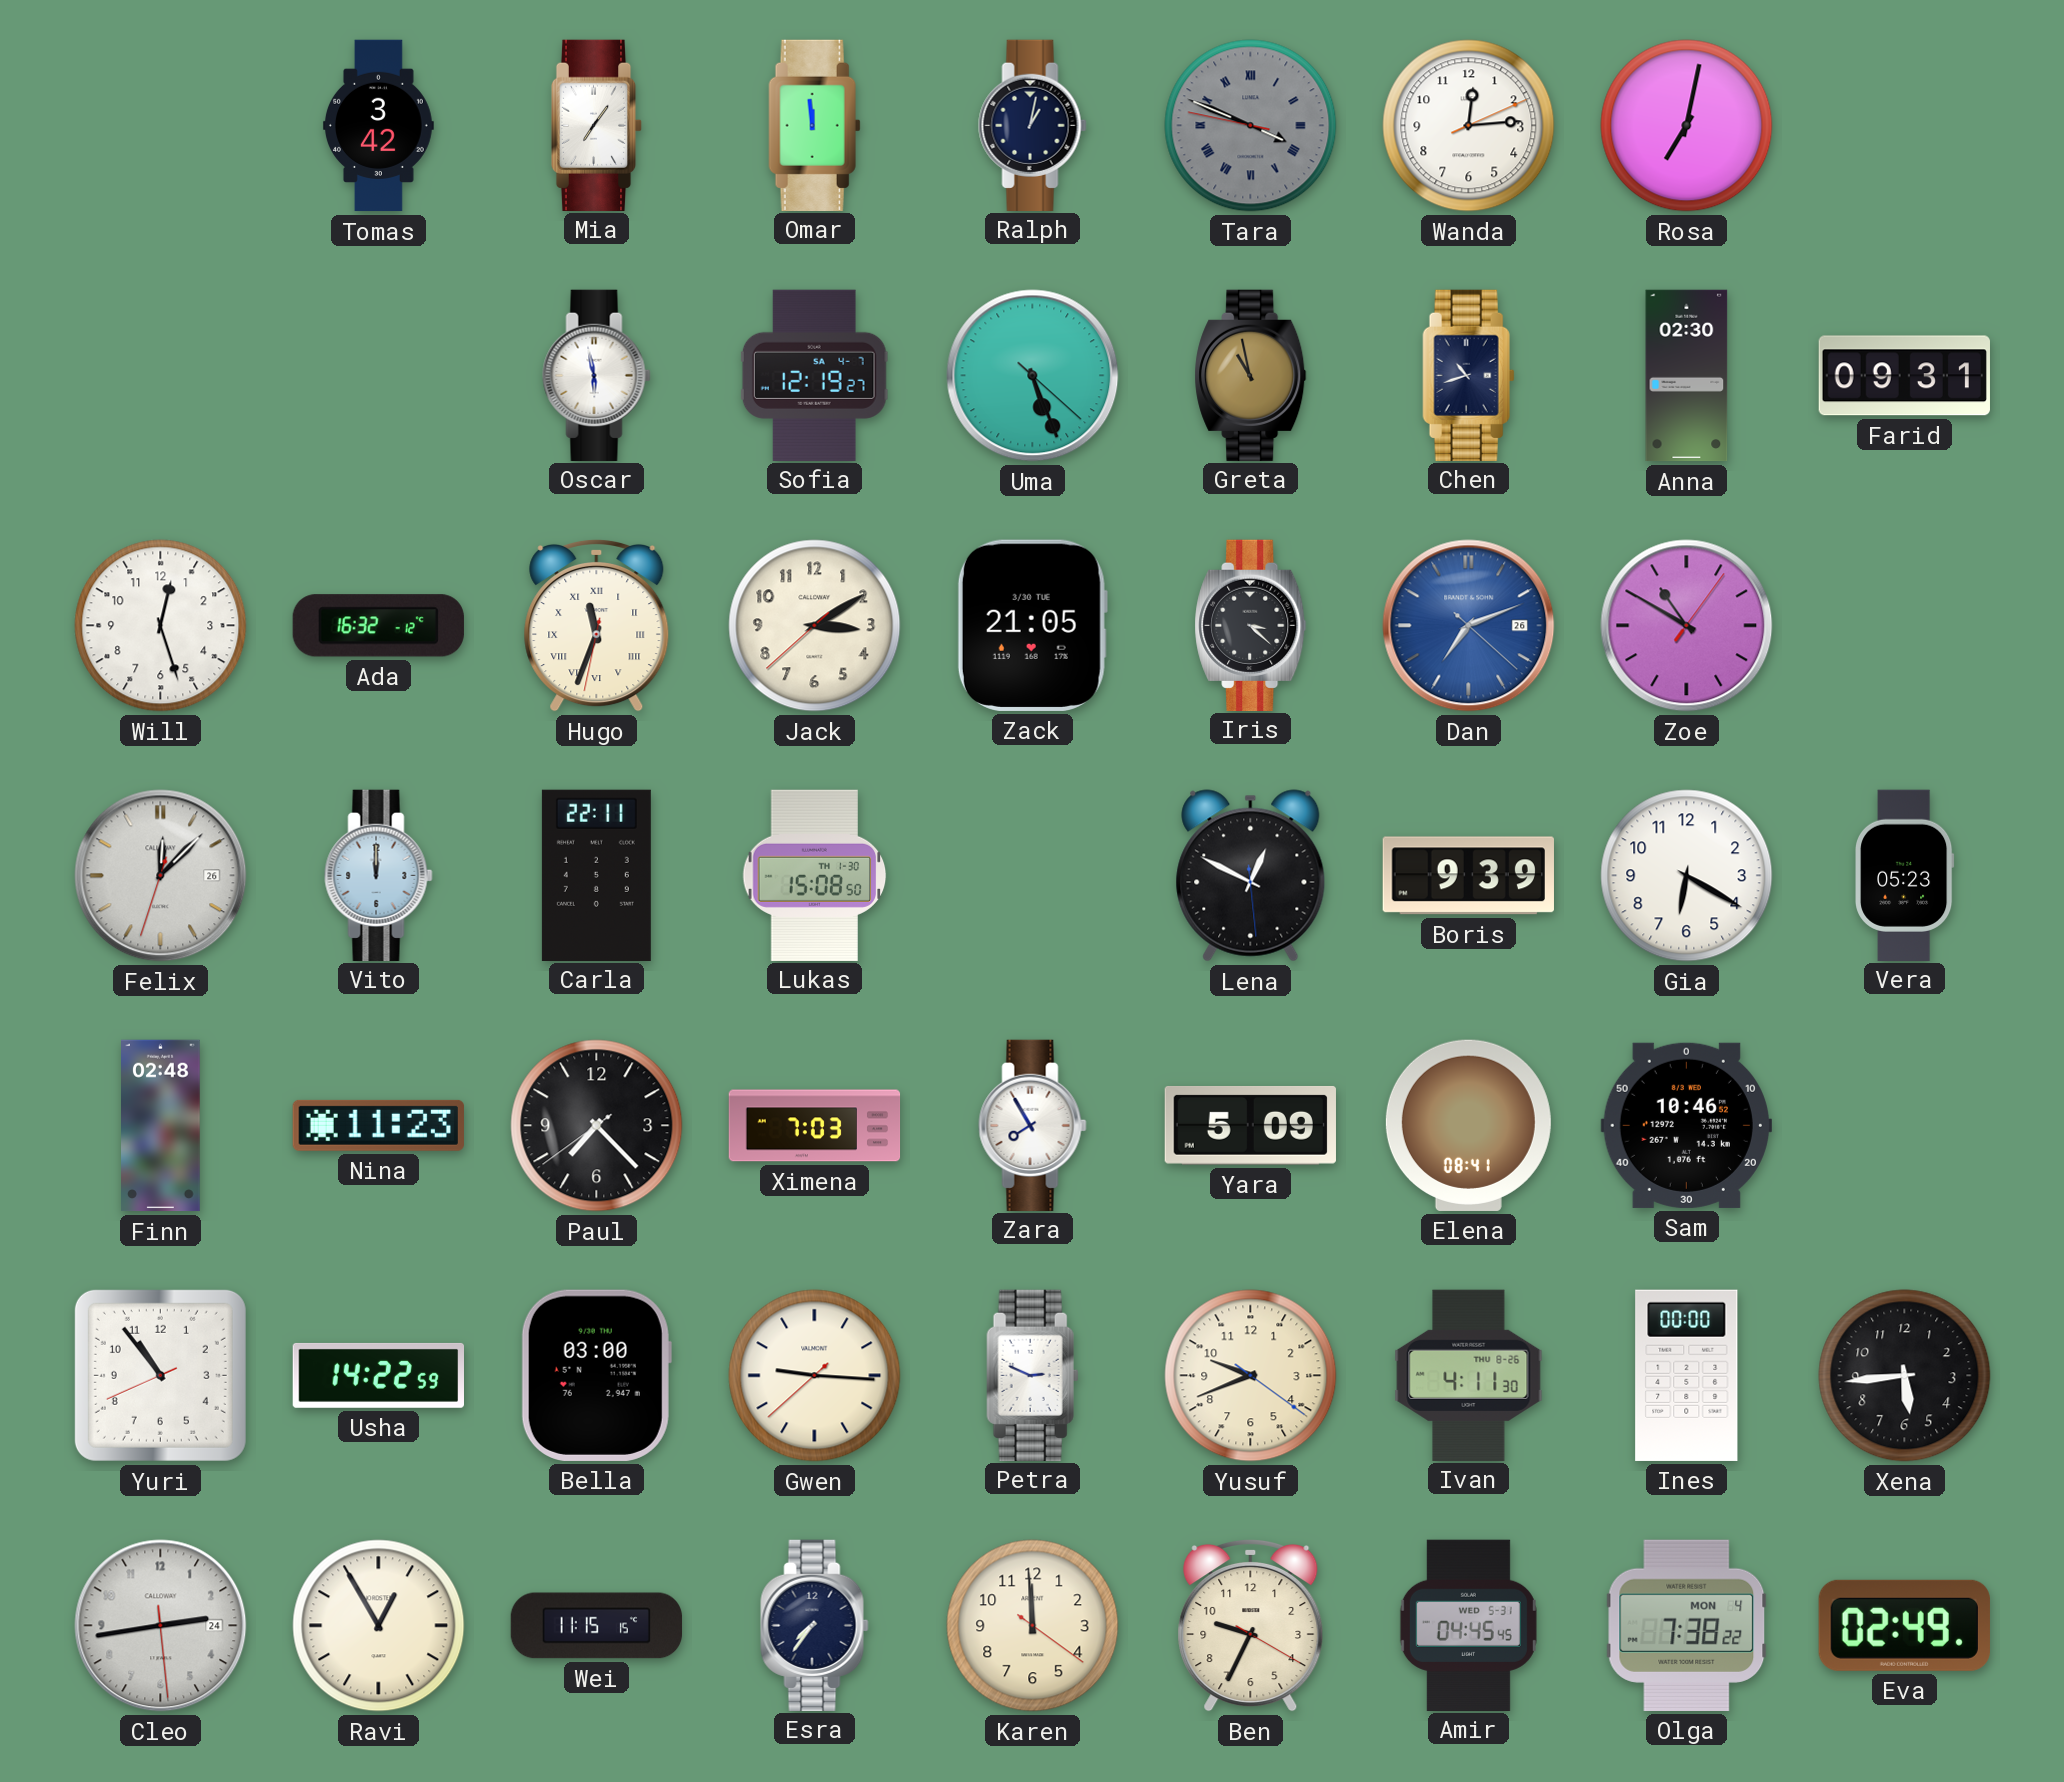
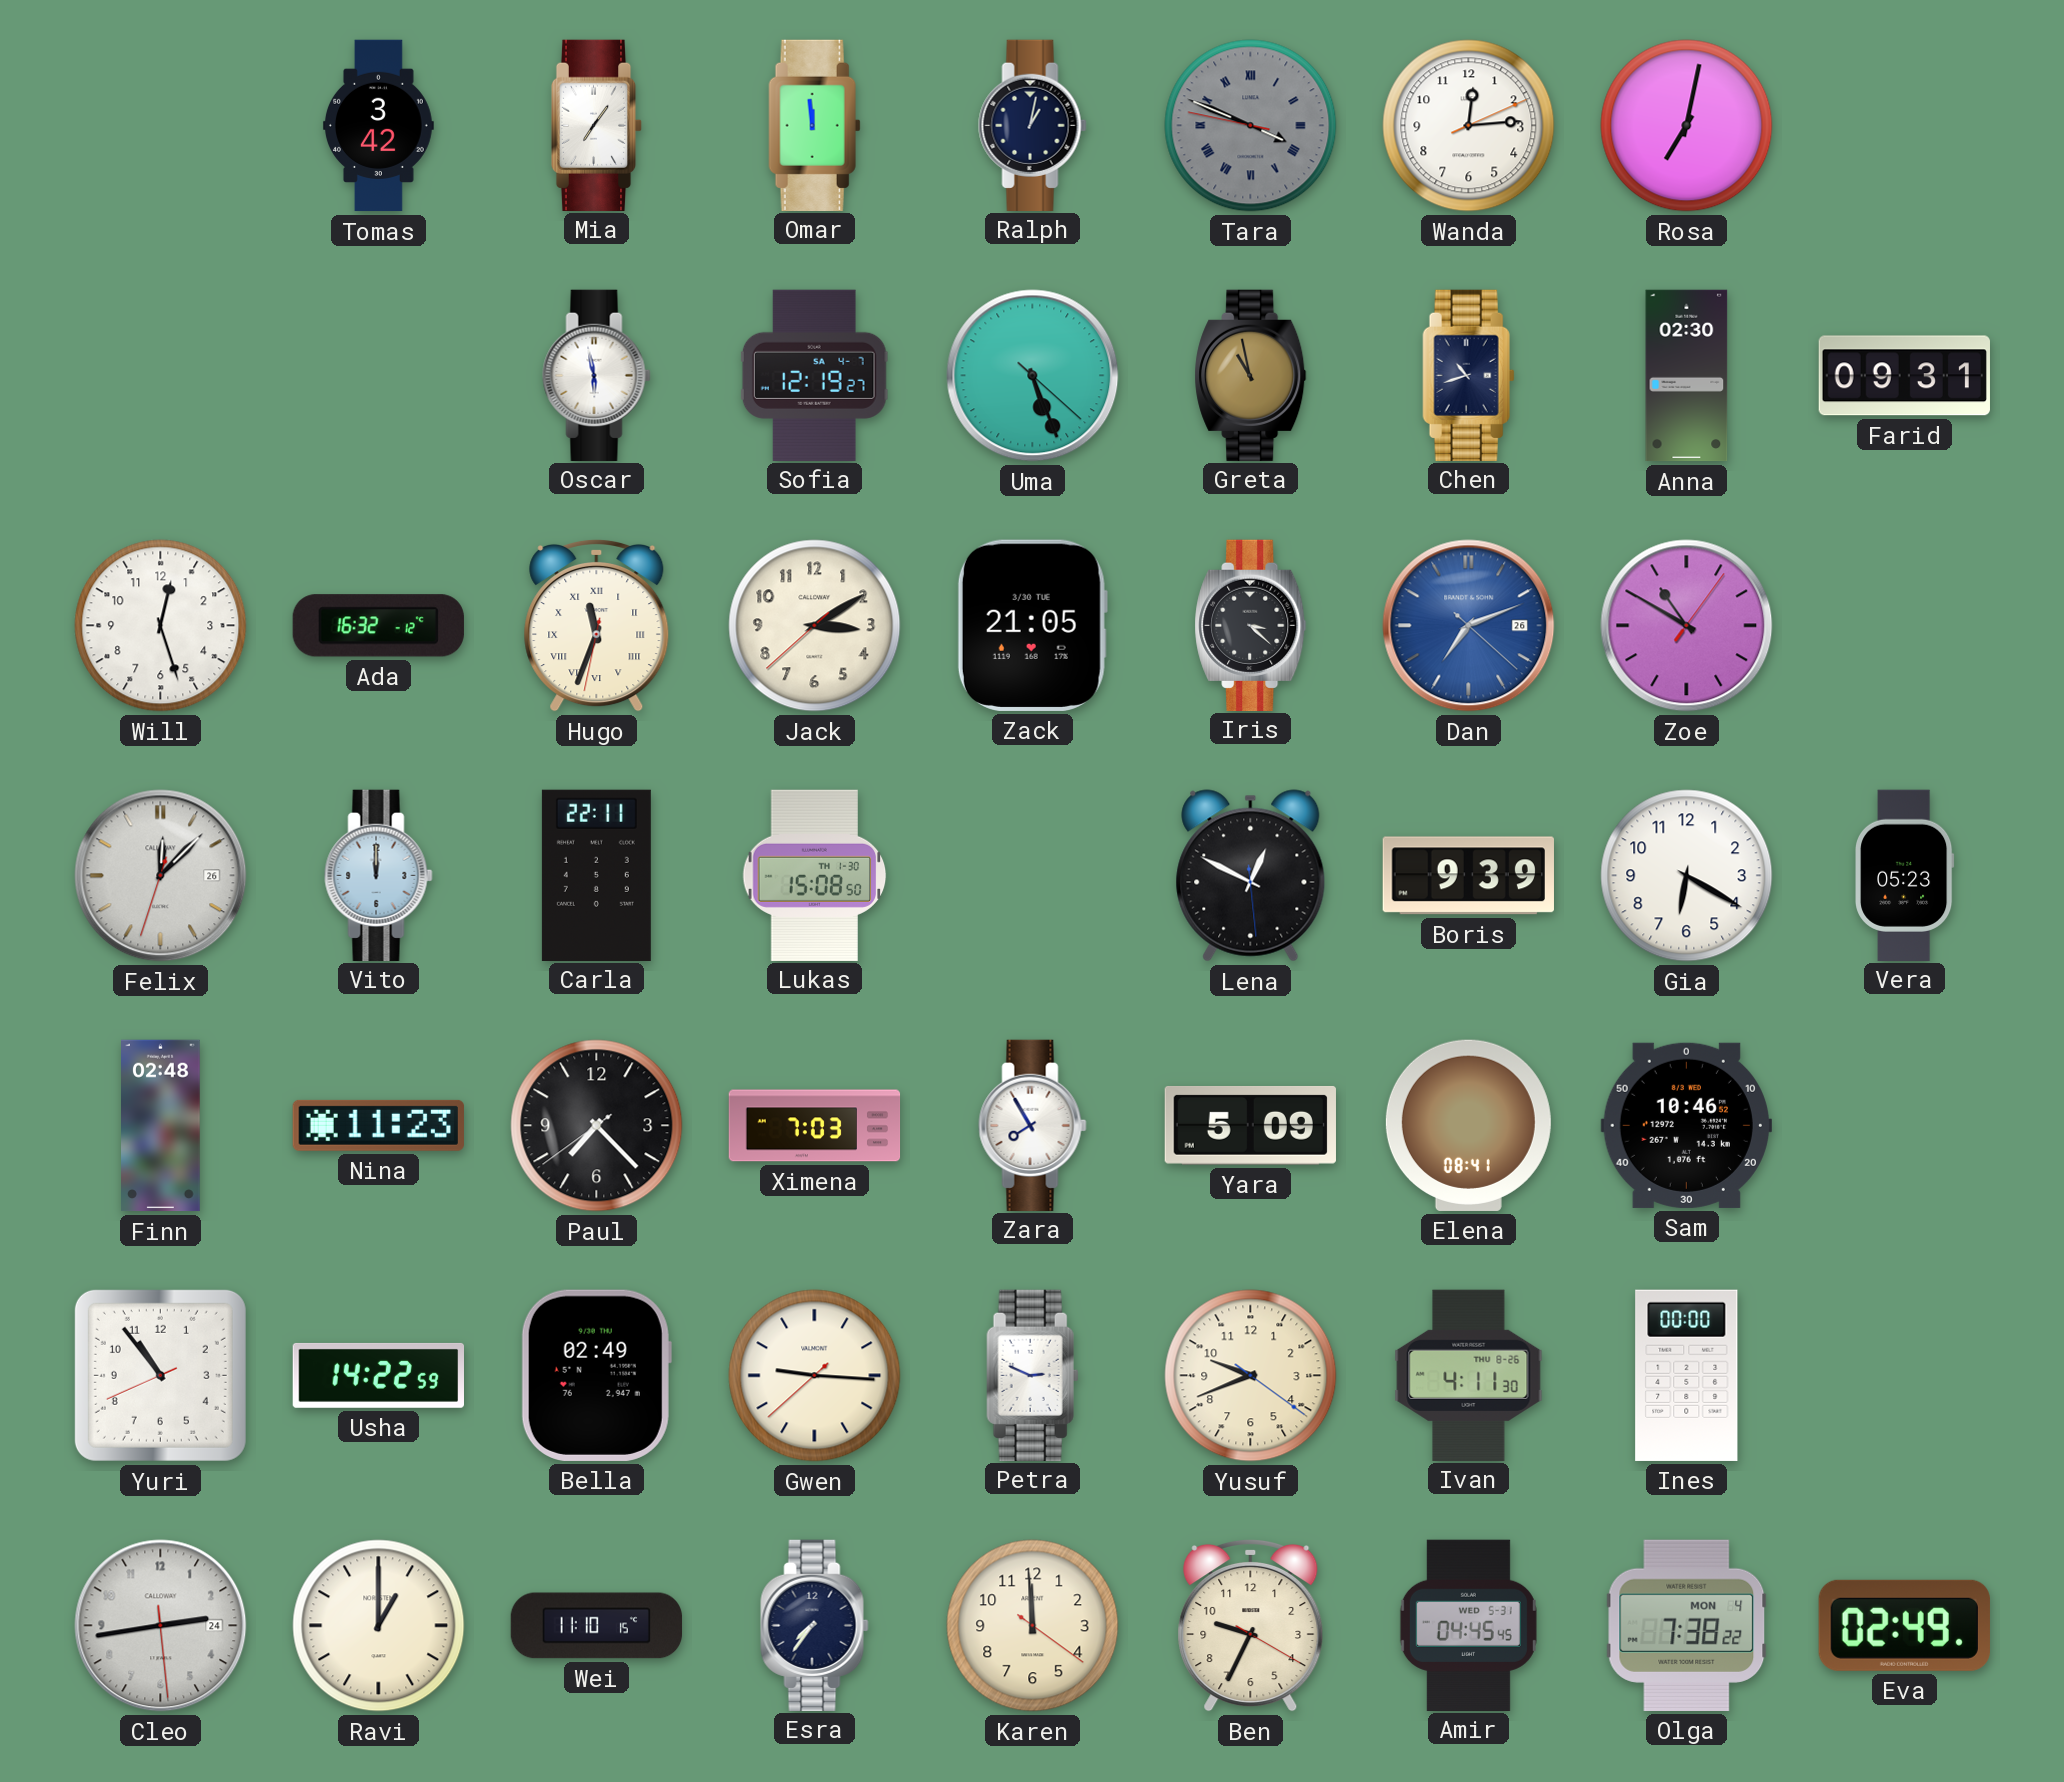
Bella: 03:00 -> 02:49
Xena: 5:44 -> none
Ravi: 12:55 -> 1:00
Wei: 11:15 -> 11:10
